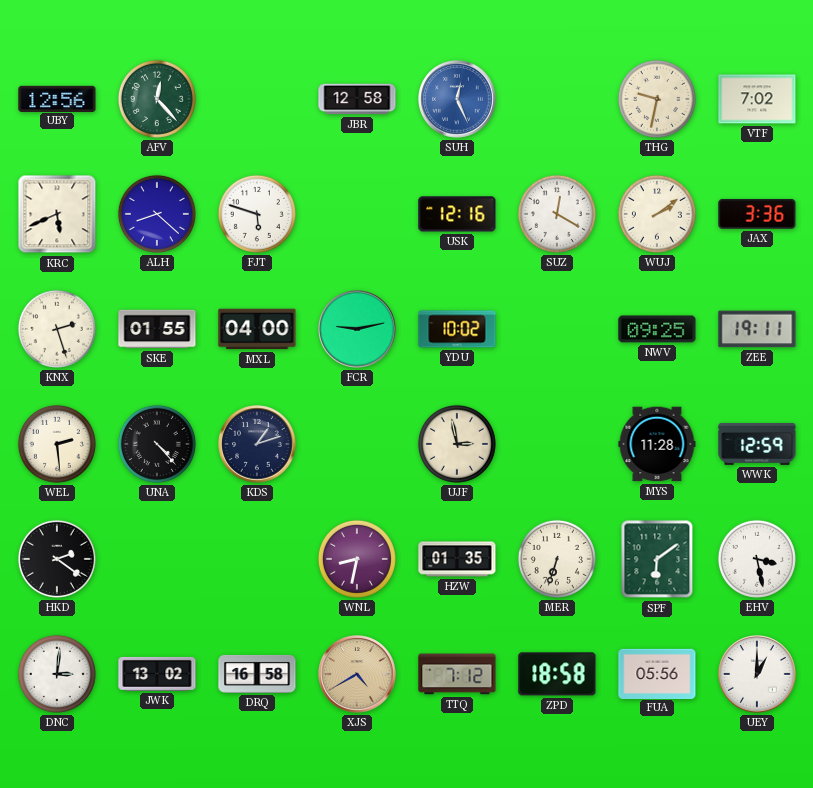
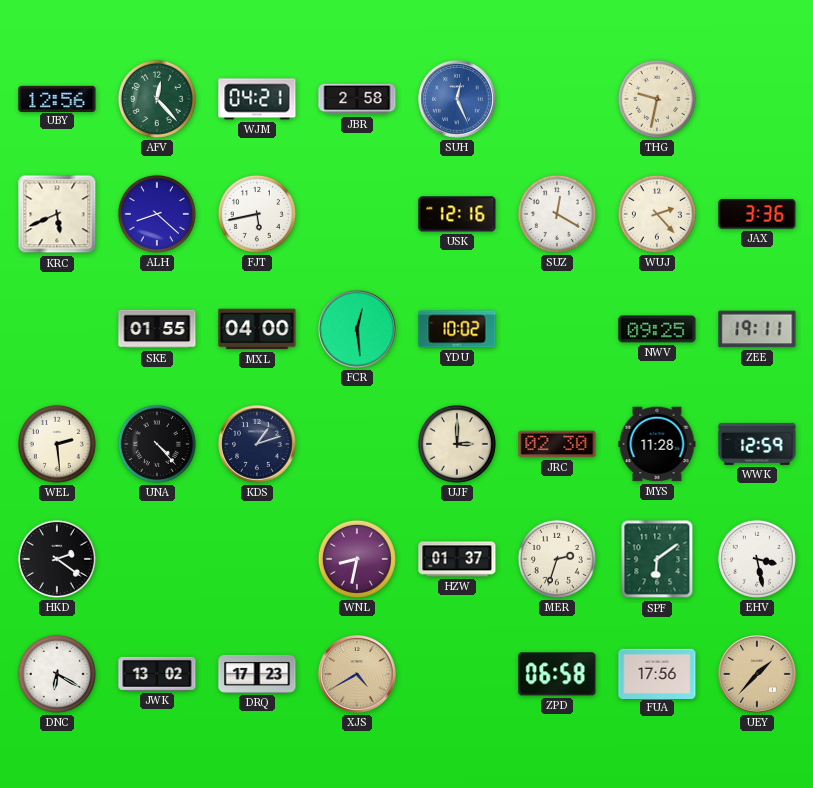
WJM: none -> 04:21
JBR: 12:58 -> 2:58
VTF: 7:02 -> none
FJT: 5:48 -> 5:43
WUJ: 2:09 -> 2:23
KNX: 2:27 -> none
FCR: 9:13 -> 12:29
UJF: 2:58 -> 3:00
JRC: none -> 02:30
HZW: 01:35 -> 01:37
MER: 6:33 -> 2:33
DNC: 3:01 -> 6:20
DRQ: 16:58 -> 17:23
TTQ: 7:12 -> none
ZPD: 18:58 -> 06:58
FUA: 05:56 -> 17:56
UEY: 1:00 -> 1:37
UEY dial: white -> champagne
